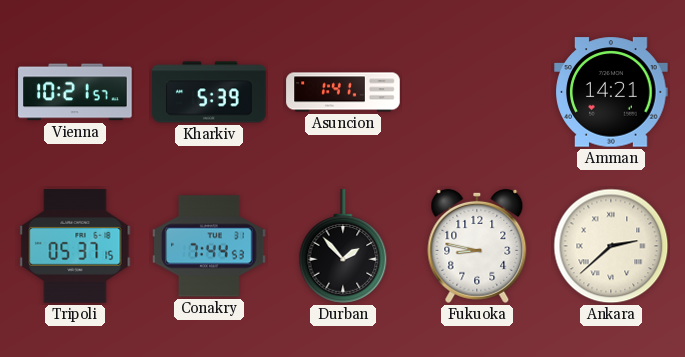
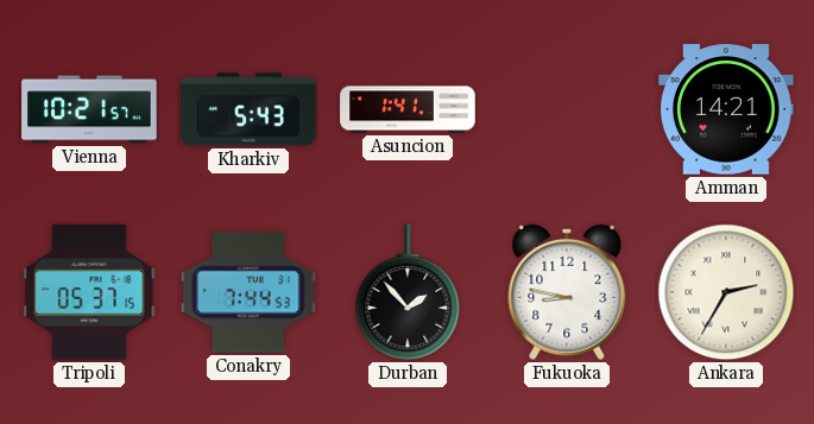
Kharkiv: 5:39 -> 5:43
Ankara: 2:38 -> 2:35
